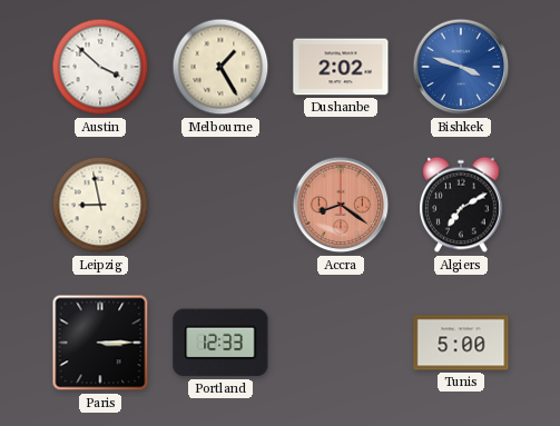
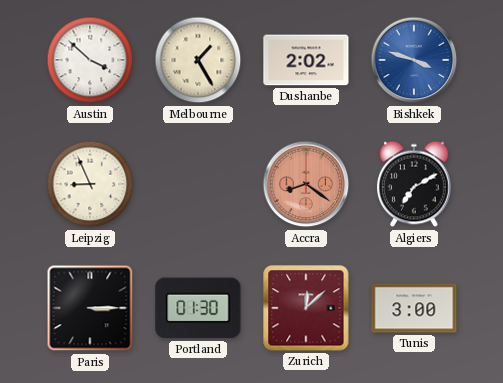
Leipzig: 8:58 -> 8:56
Portland: 12:33 -> 01:30
Zurich: none -> 12:08
Tunis: 5:00 -> 3:00
